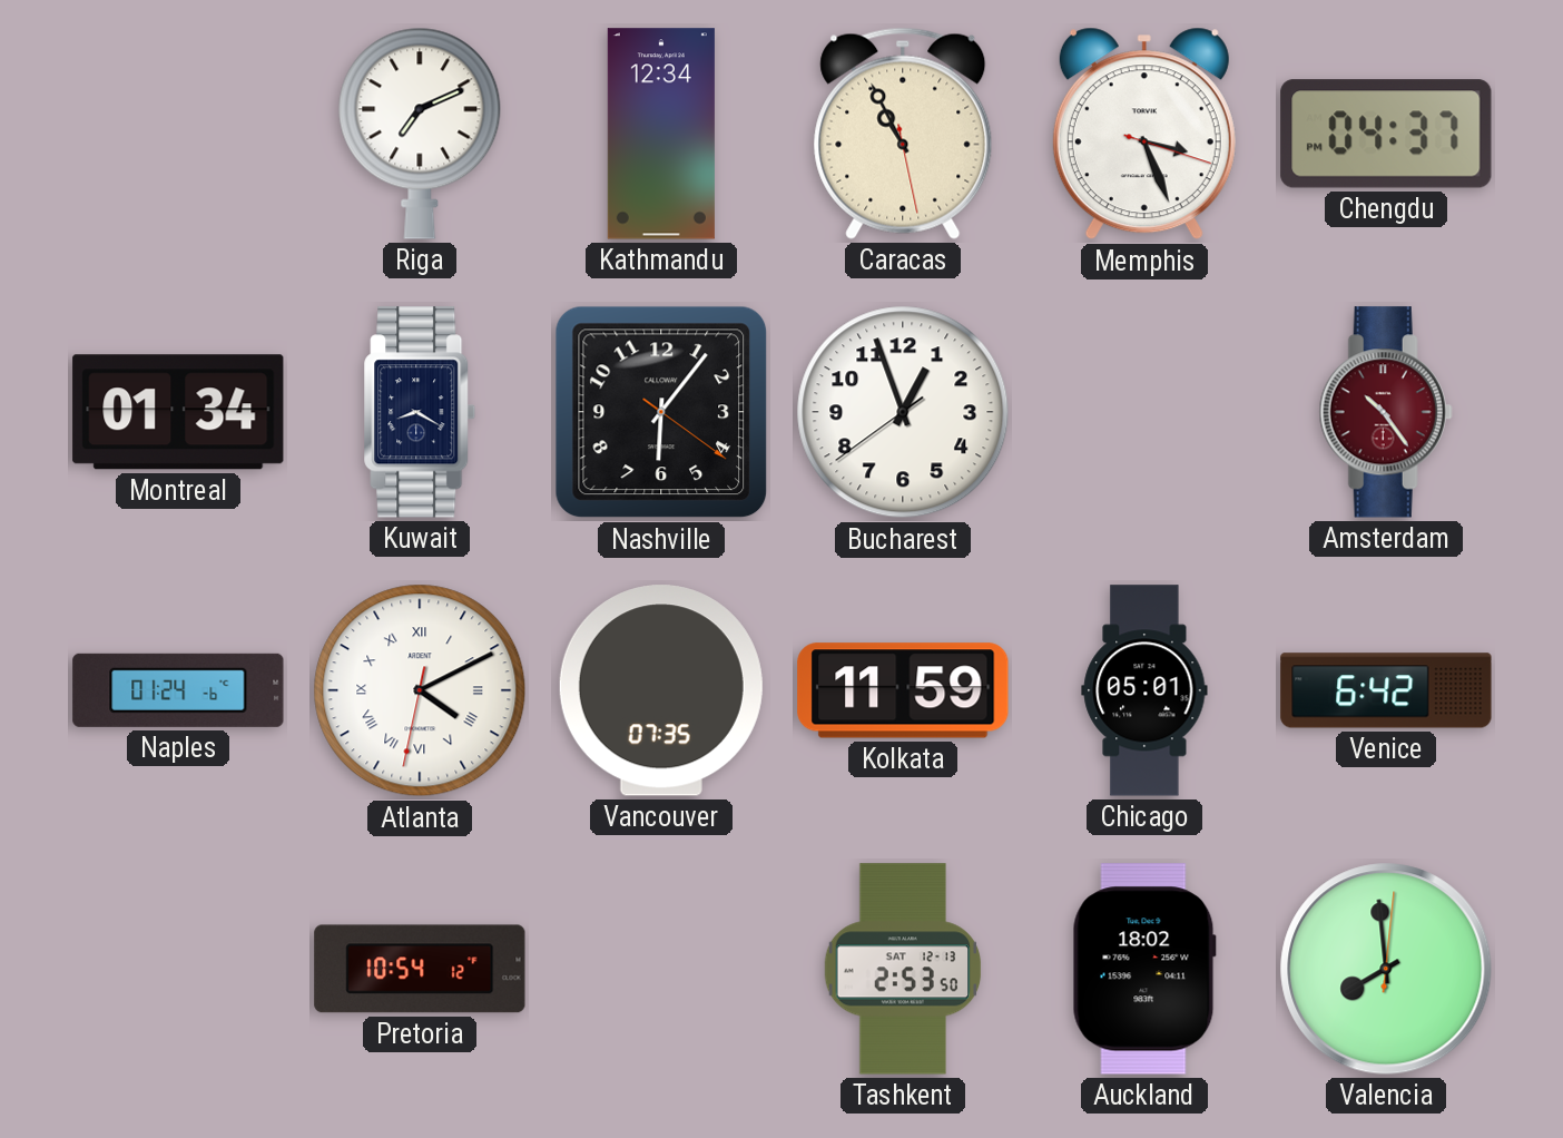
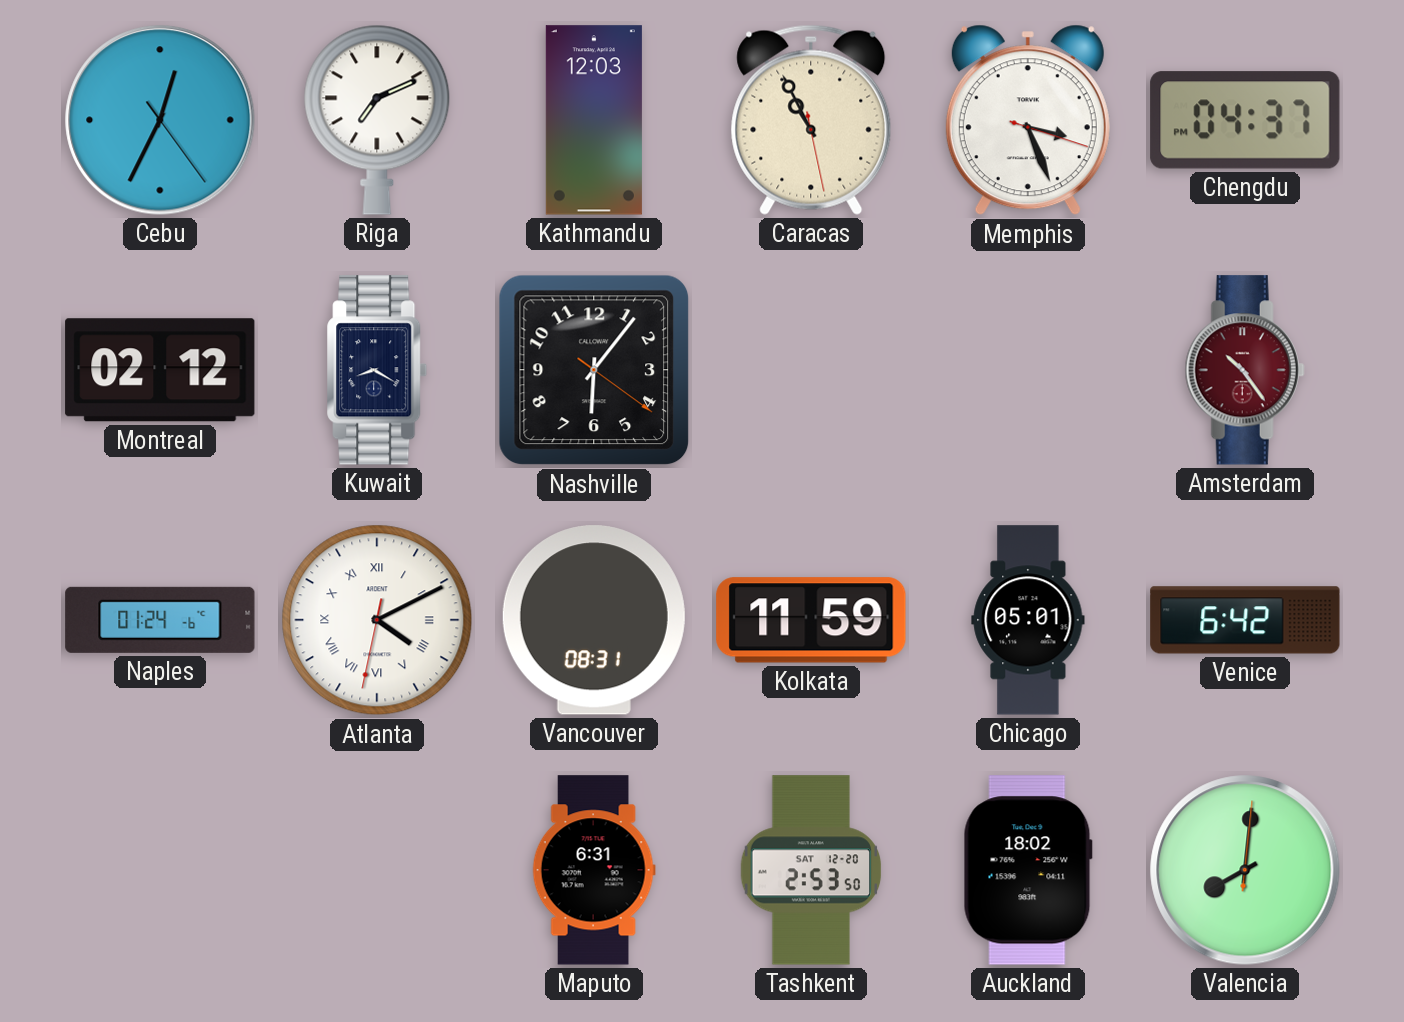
Cebu: none -> 12:34
Kathmandu: 12:34 -> 12:03
Montreal: 01:34 -> 02:12
Bucharest: 12:56 -> none
Vancouver: 07:35 -> 08:31
Pretoria: 10:54 -> none
Maputo: none -> 6:31
Tashkent date: SAT 12-13 -> SAT 12-20
Valencia: 7:59 -> 8:01
